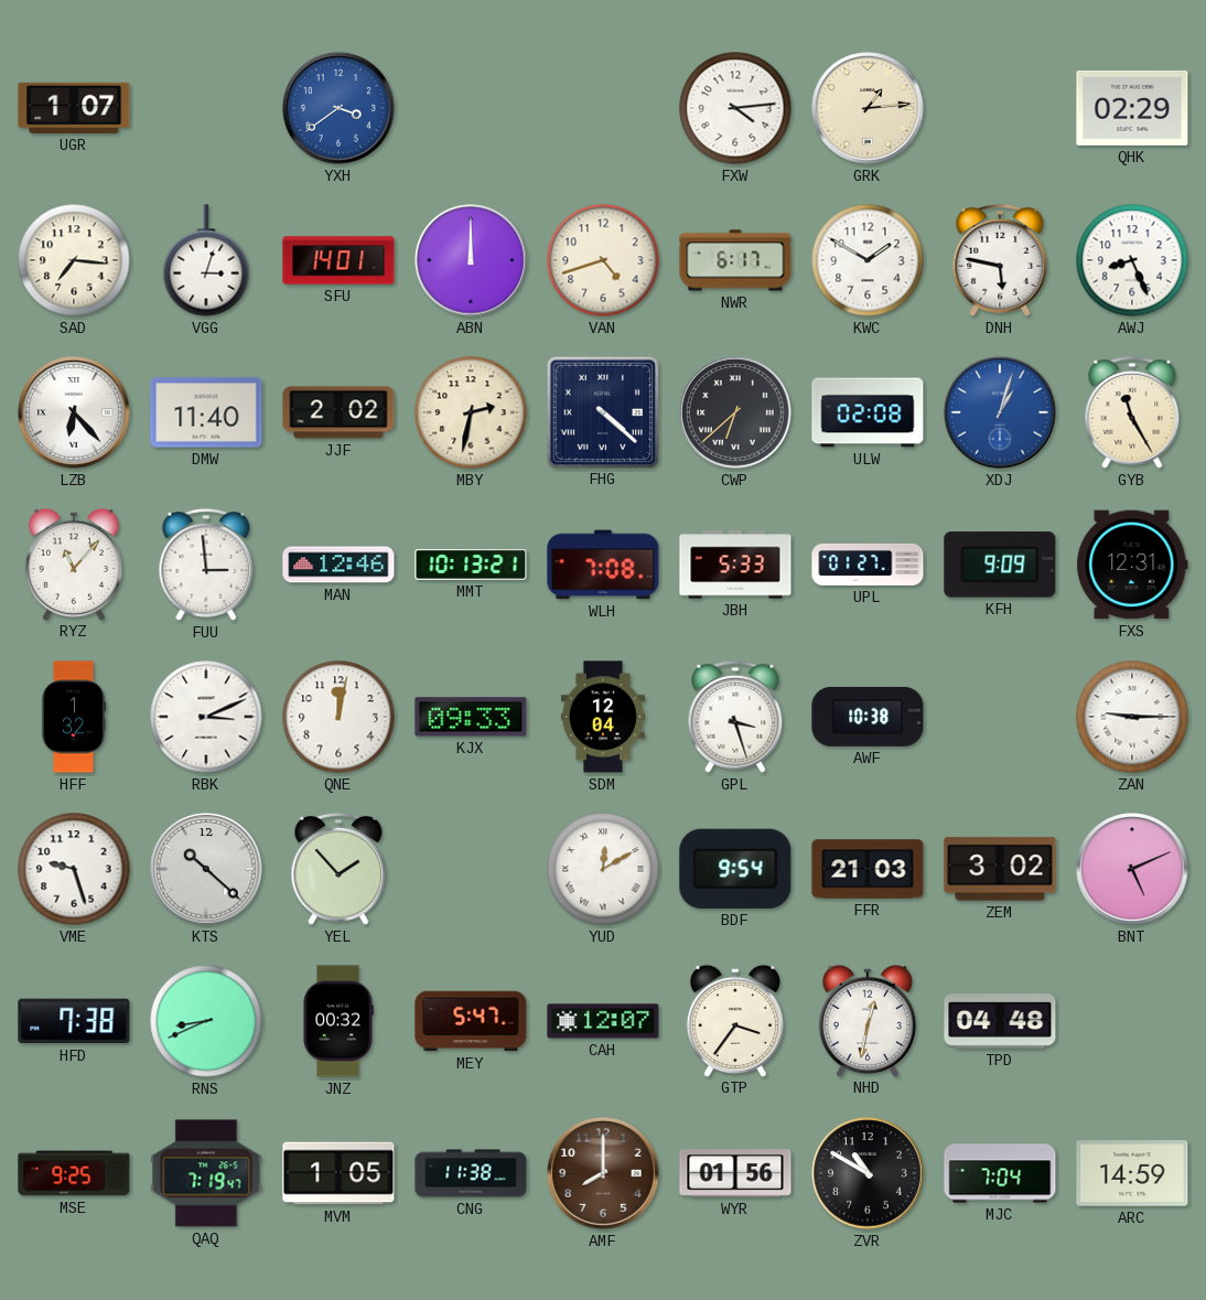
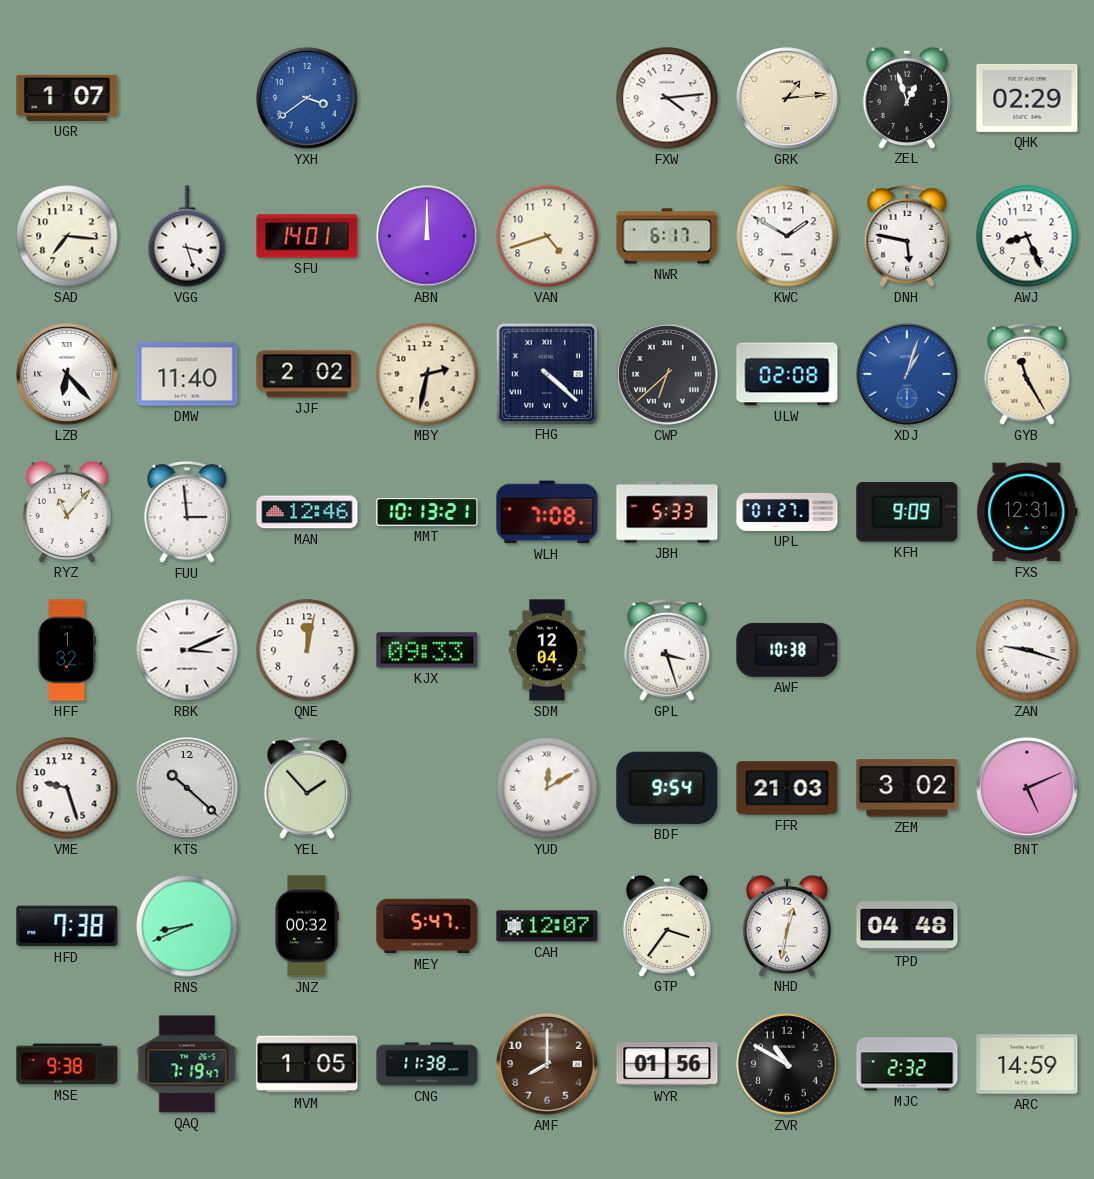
ZEL: none -> 12:57
VGG: 3:03 -> 3:27
ZAN: 9:15 -> 9:18
MSE: 9:25 -> 9:38
MJC: 7:04 -> 2:32
